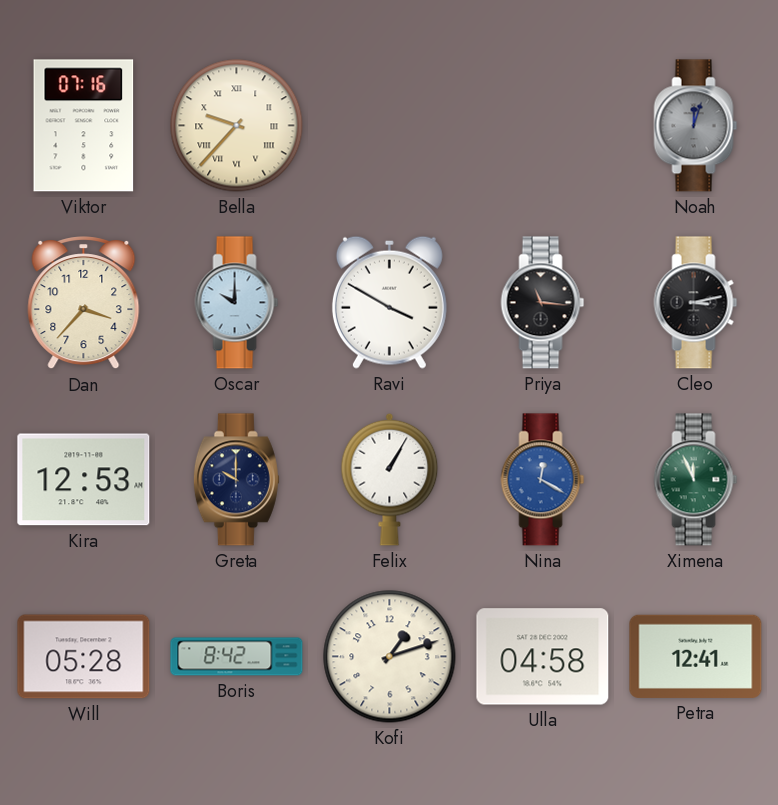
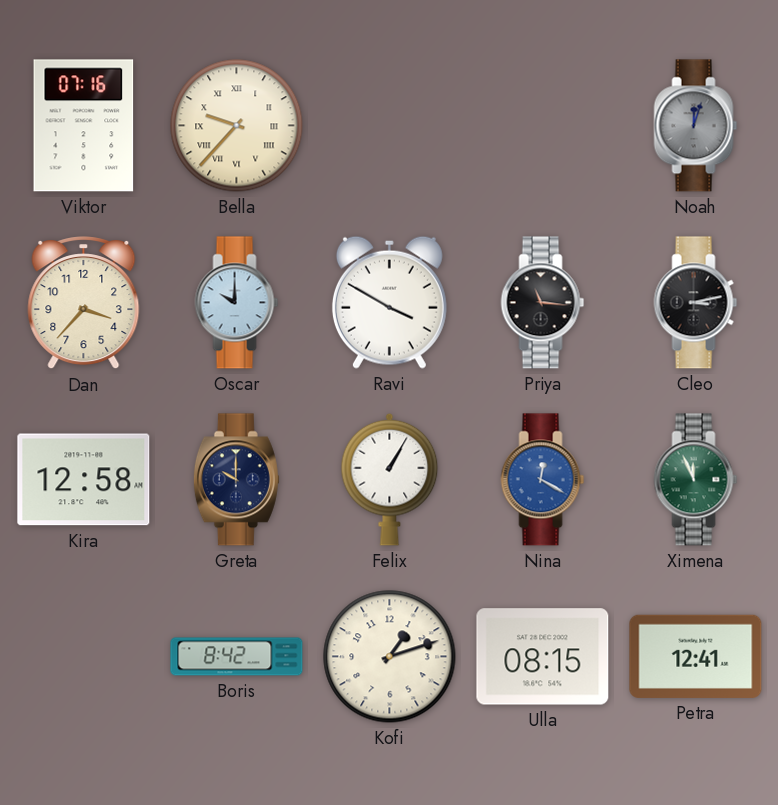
Kira: 12:53 -> 12:58
Will: 05:28 -> none
Ulla: 04:58 -> 08:15
